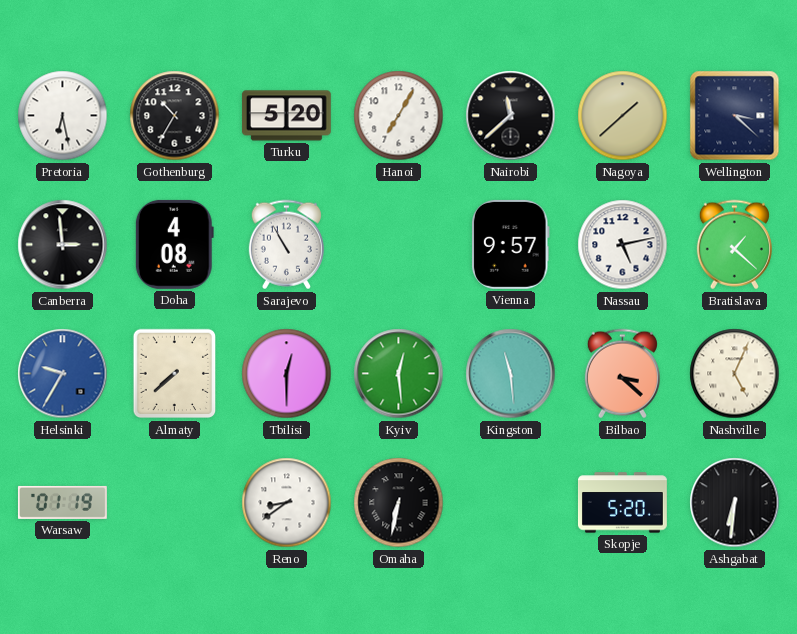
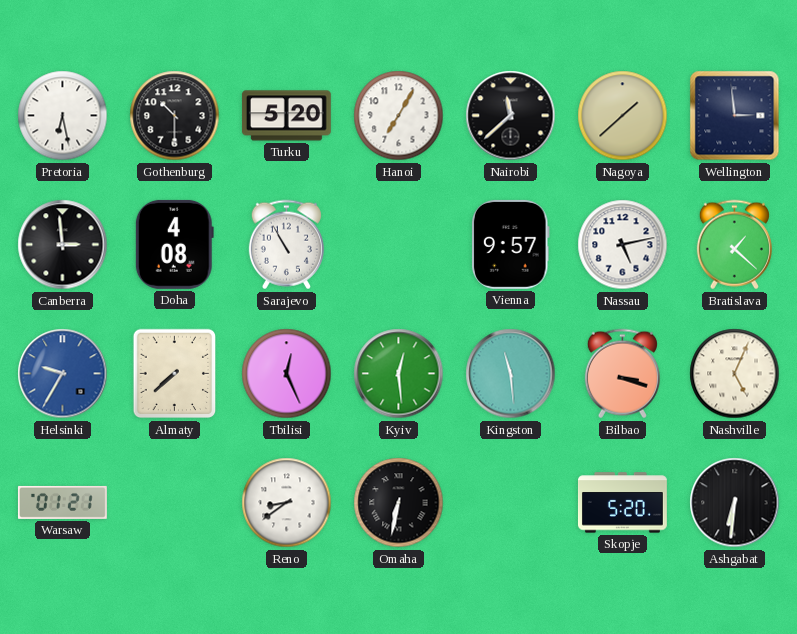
Gothenburg: 10:35 -> 10:30
Wellington: 3:22 -> 2:59
Tbilisi: 12:30 -> 12:26
Bilbao: 3:22 -> 3:18
Warsaw: 01:19 -> 01:21
